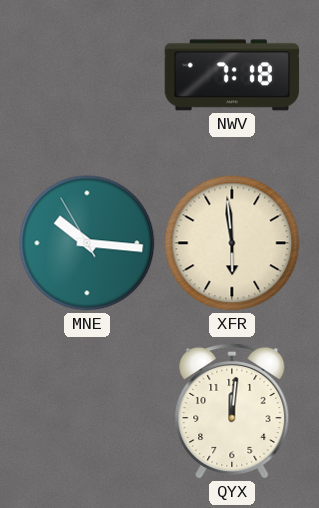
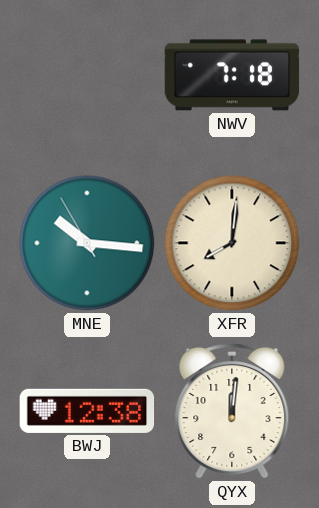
XFR: 5:59 -> 8:01
BWJ: none -> 12:38
